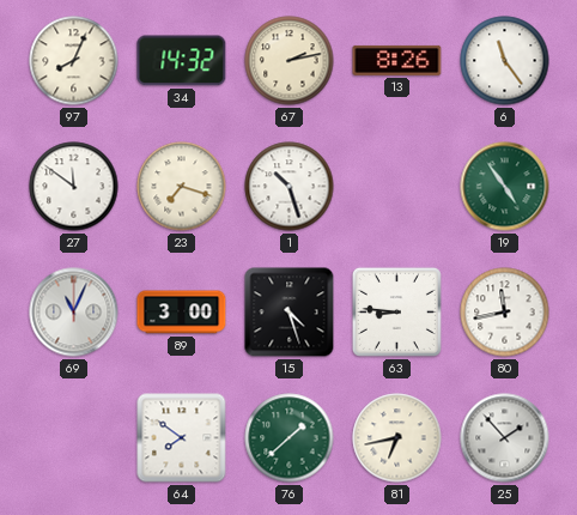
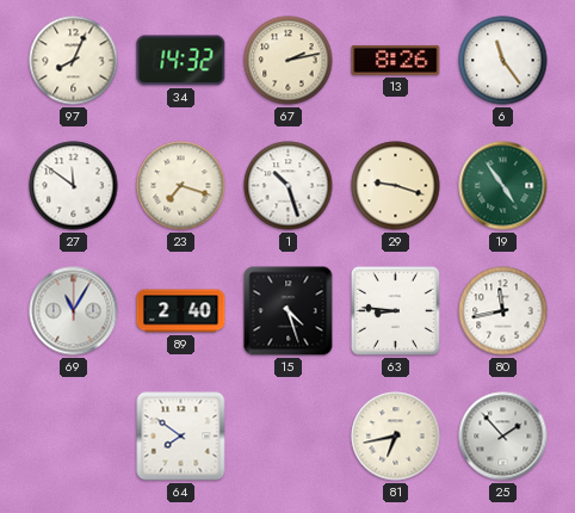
29: none -> 9:18
69: 11:04 -> 11:05
89: 3:00 -> 2:40
76: 1:38 -> none
